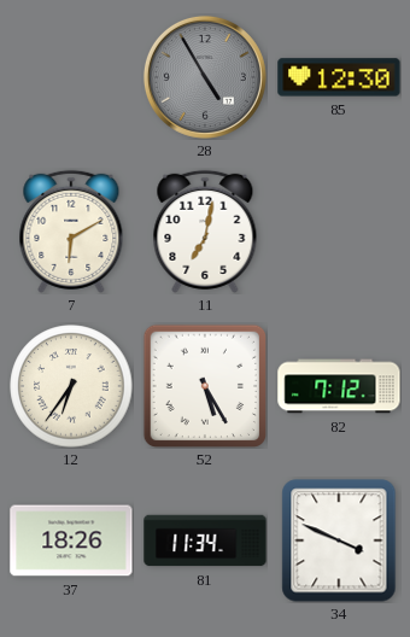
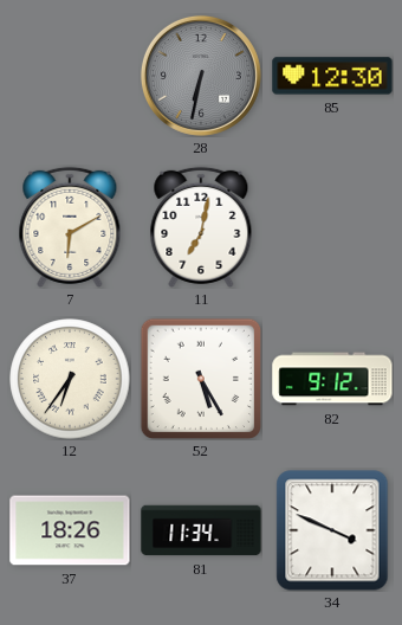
28: 4:55 -> 6:32
82: 7:12 -> 9:12
